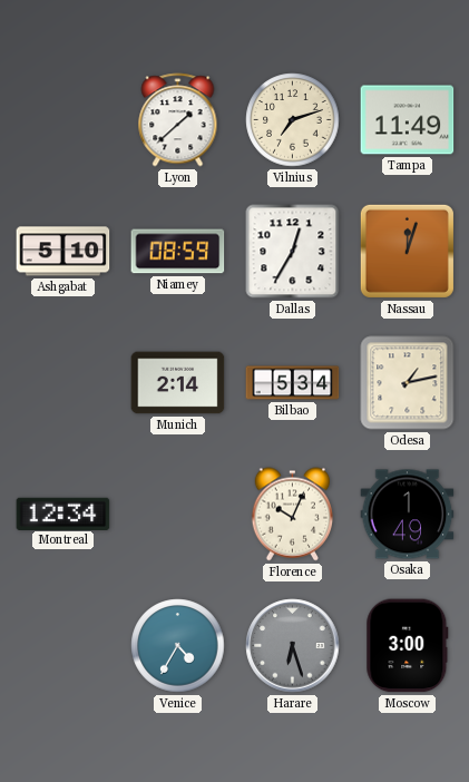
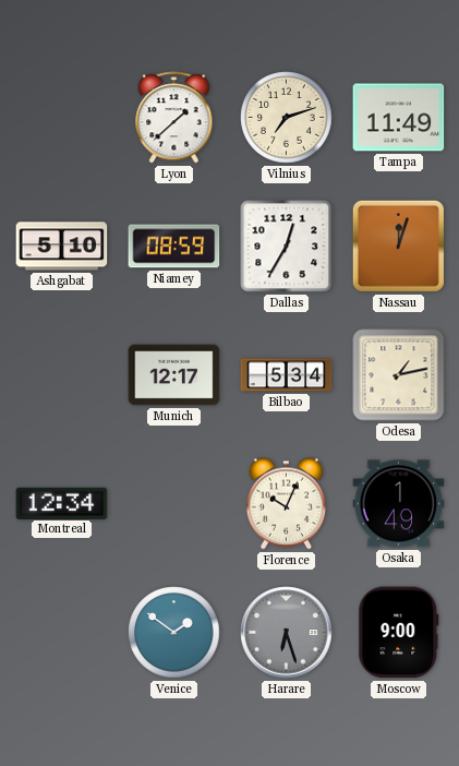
Munich: 2:14 -> 12:17
Venice: 4:35 -> 1:51
Moscow: 3:00 -> 9:00
